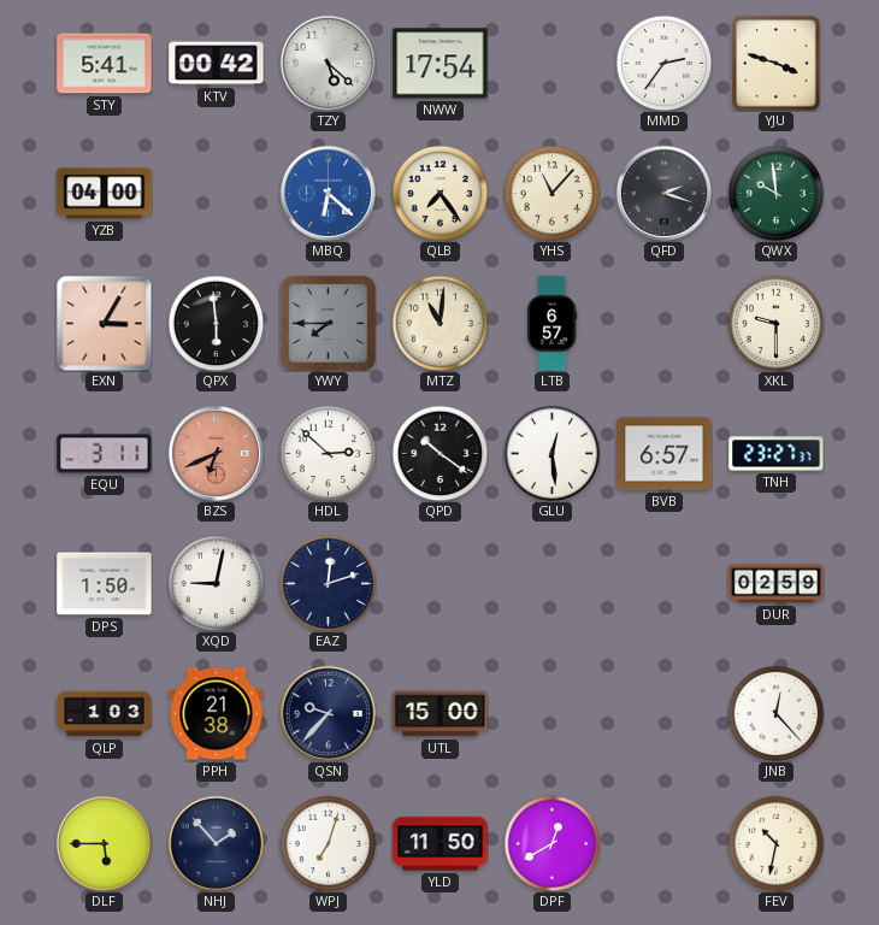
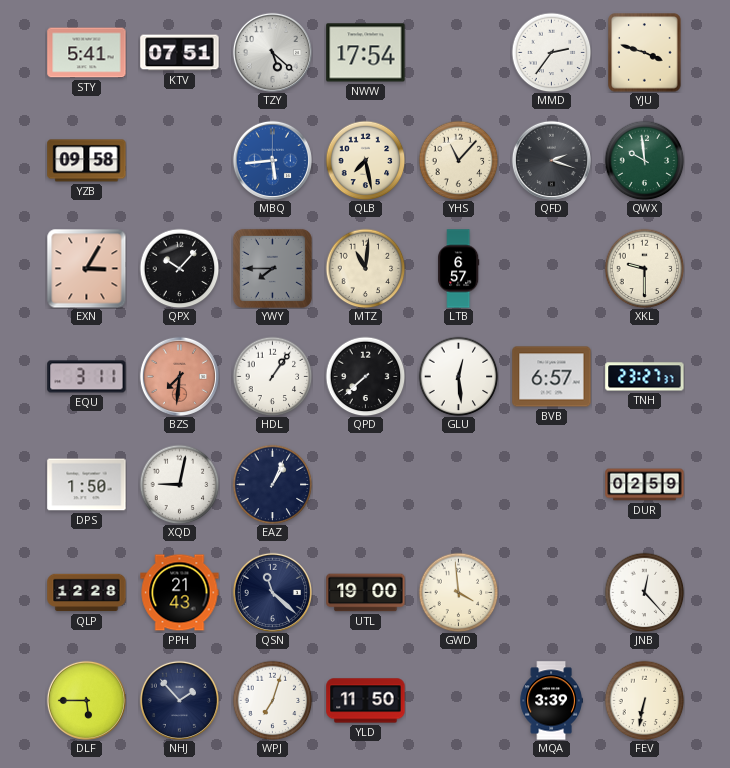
KTV: 00:42 -> 07:51
YZB: 04:00 -> 09:58
MBQ: 6:22 -> 5:44
QLB: 7:24 -> 7:28
QPX: 5:59 -> 10:07
BZS: 6:41 -> 7:31
HDL: 2:52 -> 1:06
QPD: 10:21 -> 7:38
EAZ: 12:12 -> 1:04
QLP: 1:03 -> 12:28
PPH: 21:38 -> 21:43
QSN: 9:37 -> 11:22
UTL: 15:00 -> 19:00
GWD: none -> 3:59
DPF: 12:40 -> none
MQA: none -> 3:39
FEV: 10:32 -> 6:32
